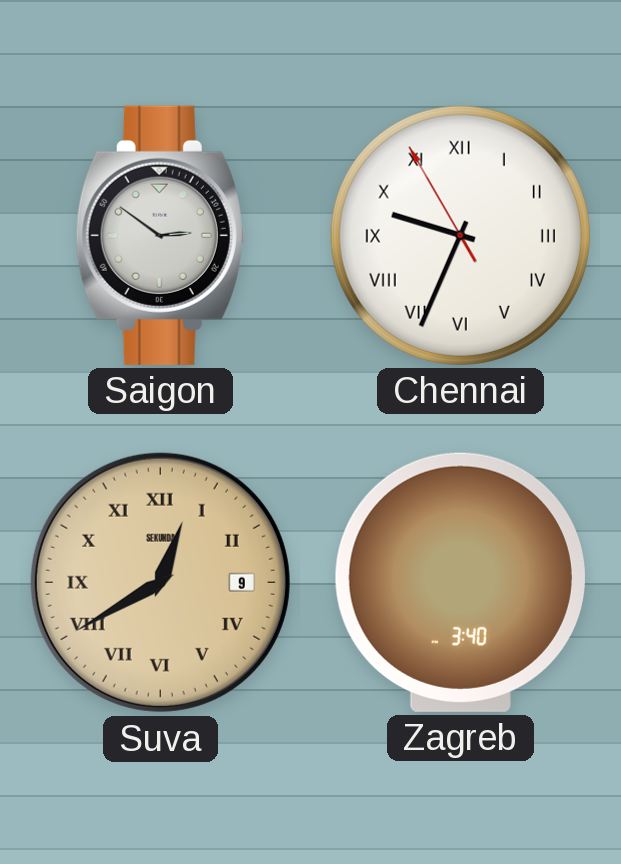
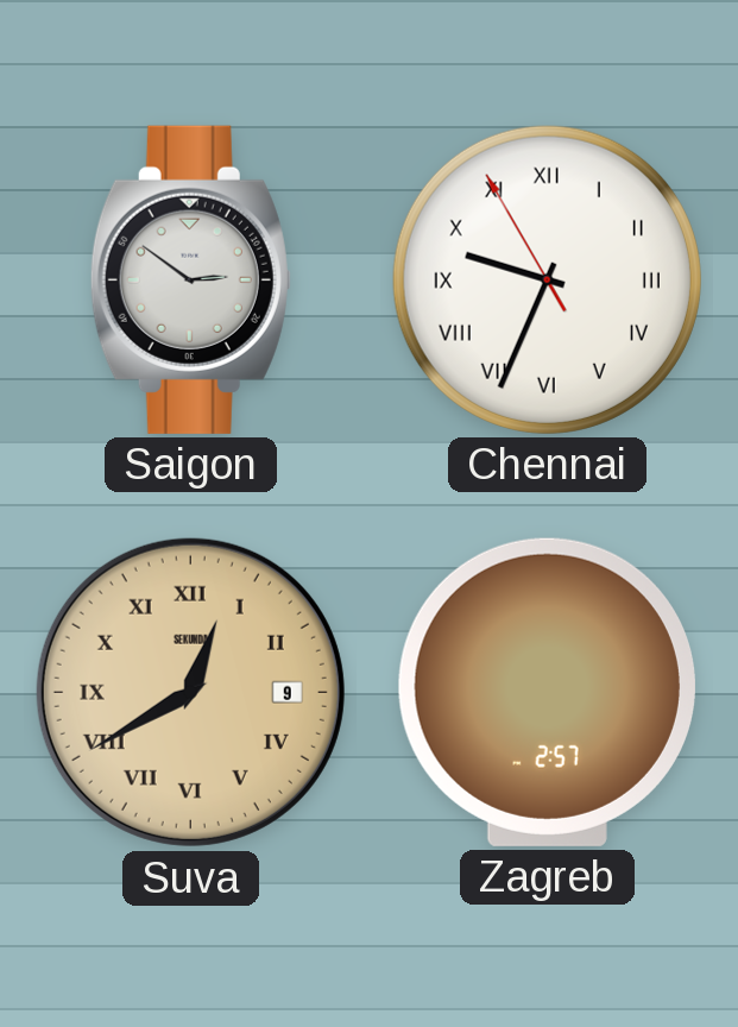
Zagreb: 3:40 -> 2:57
